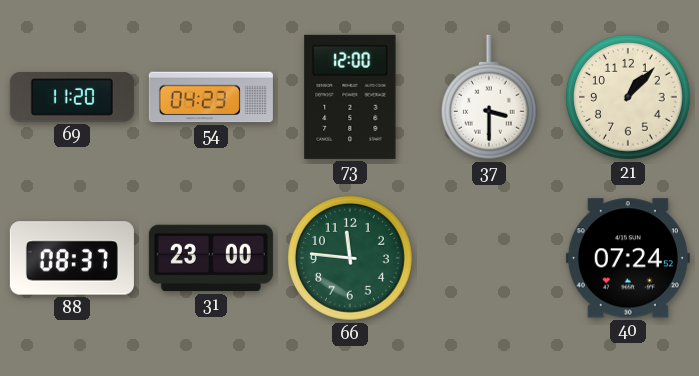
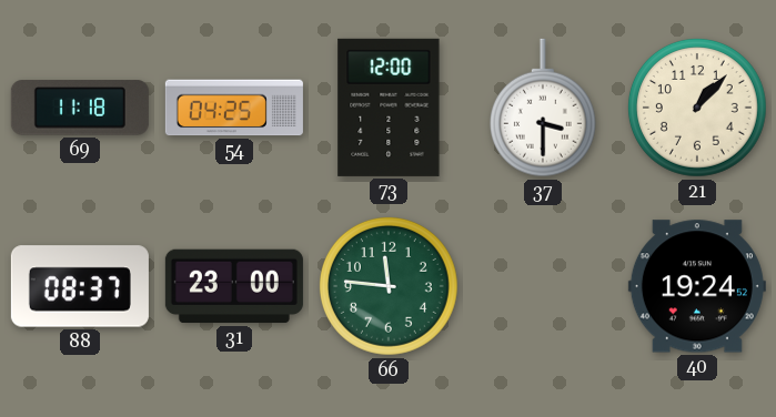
69: 11:20 -> 11:18
54: 04:23 -> 04:25
40: 07:24 -> 19:24
